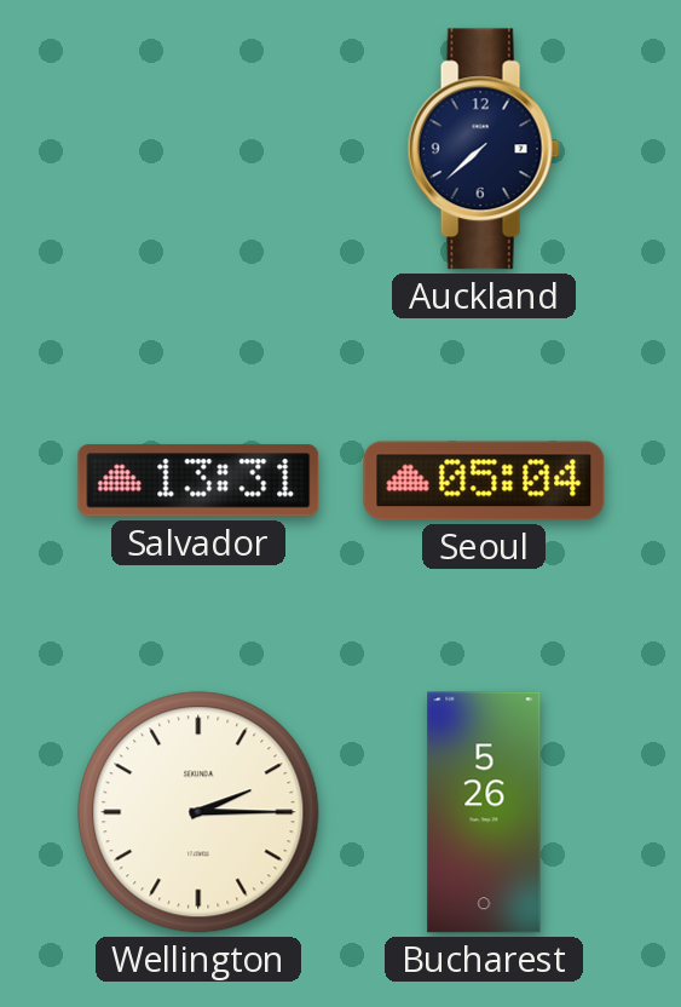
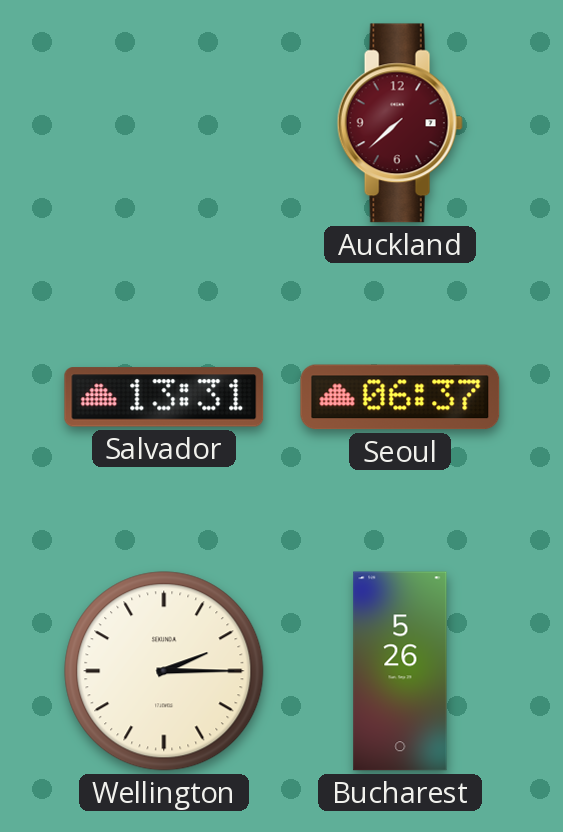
Auckland dial: navy -> burgundy
Seoul: 05:04 -> 06:37
